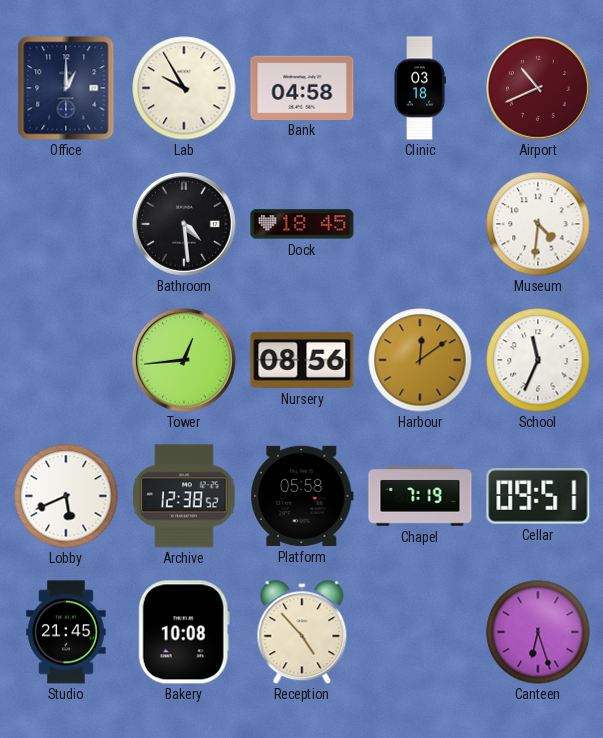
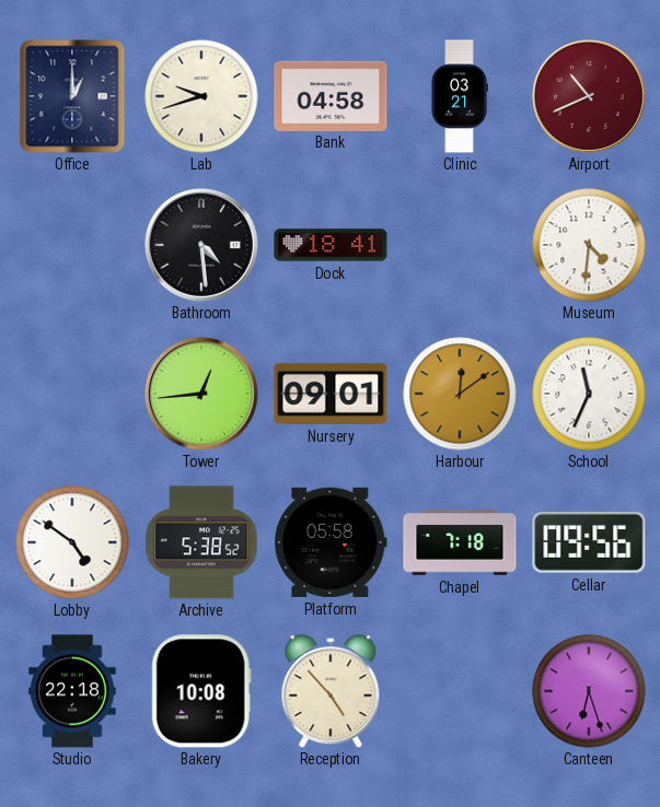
Lab: 9:55 -> 9:42
Clinic: 03:18 -> 03:21
Dock: 18:45 -> 18:41
Nursery: 08:56 -> 09:01
Lobby: 5:41 -> 4:51
Archive: 12:38 -> 5:38
Chapel: 7:19 -> 7:18
Cellar: 09:51 -> 09:56
Studio: 21:45 -> 22:18
